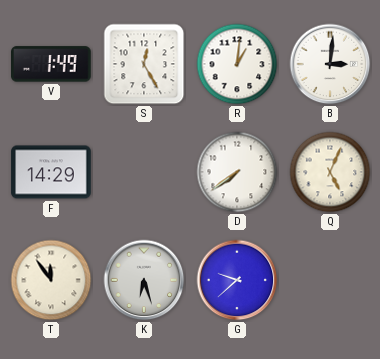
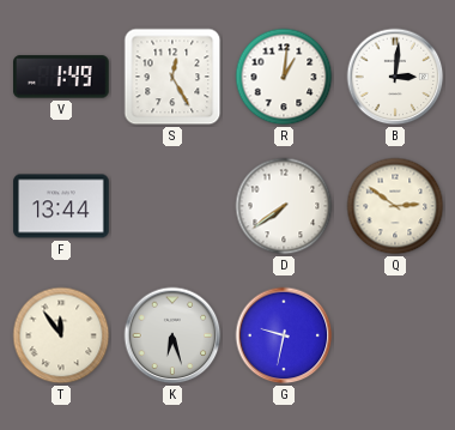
F: 14:29 -> 13:44
Q: 5:04 -> 2:51
G: 9:38 -> 9:32
